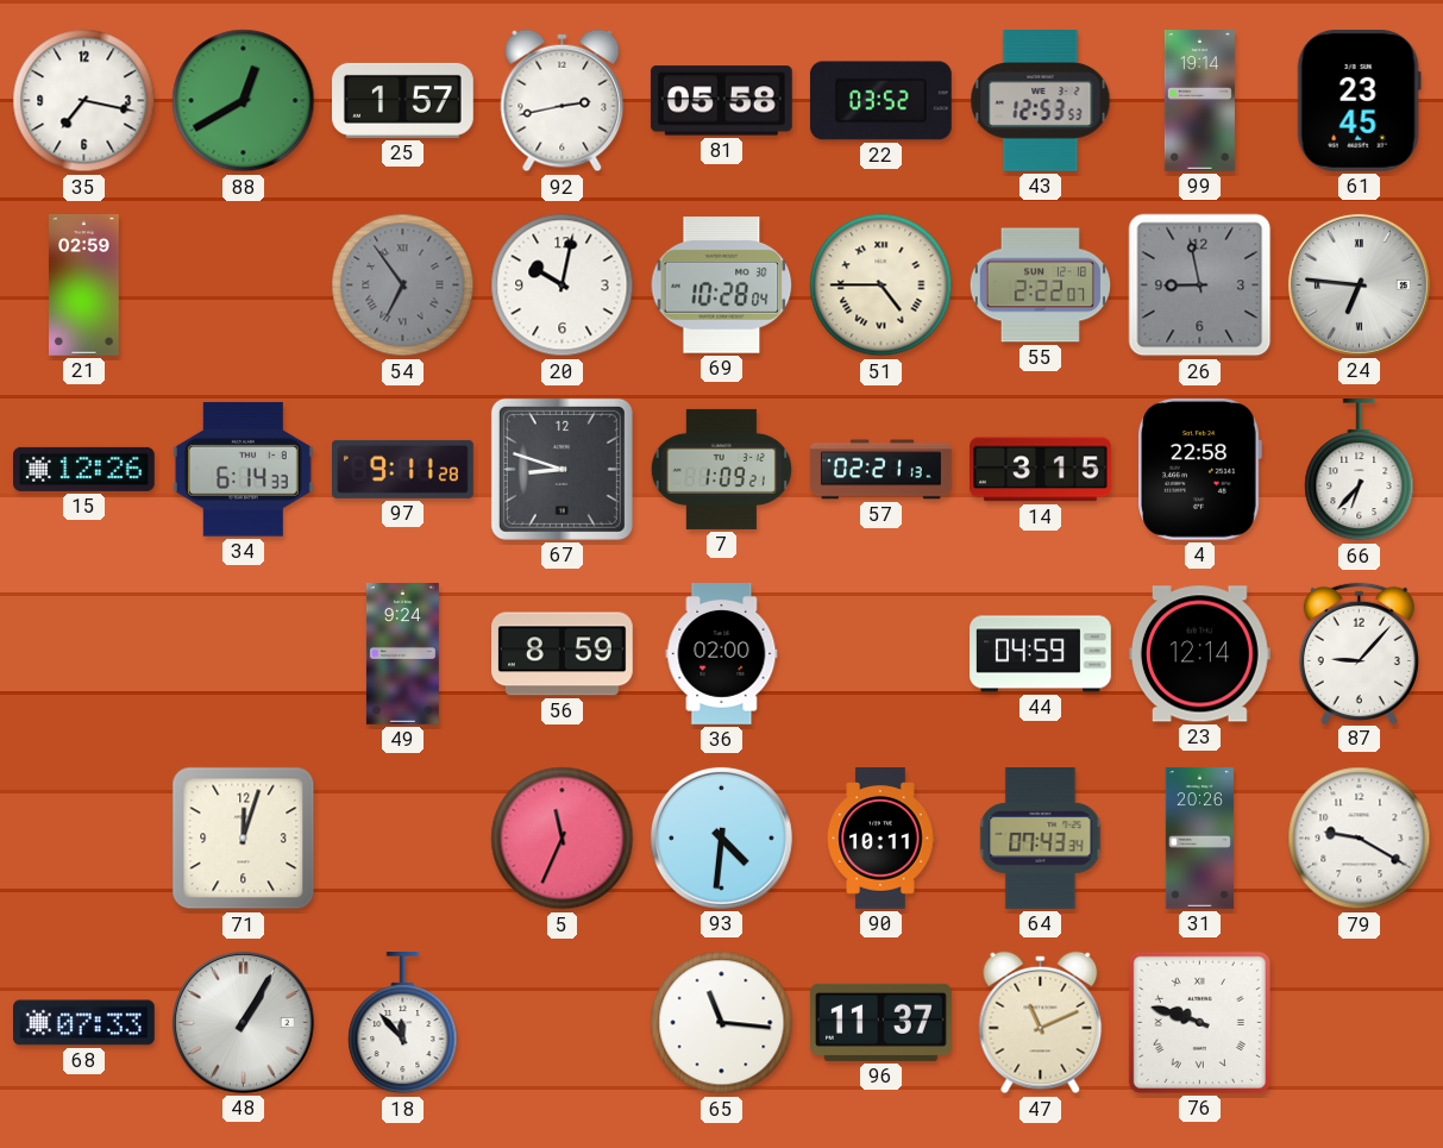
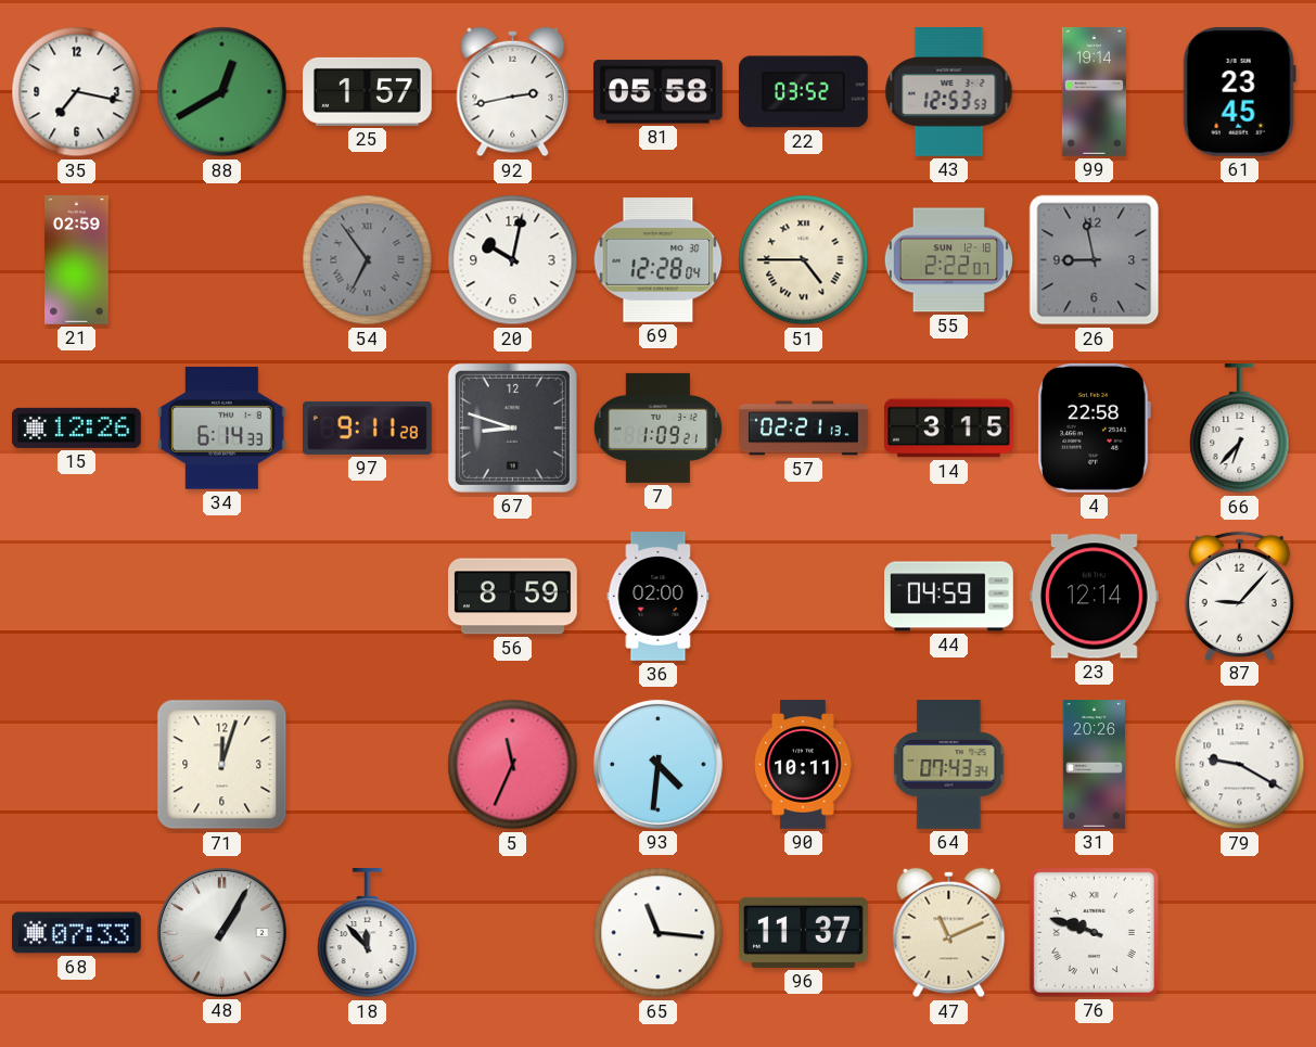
69: 10:28 -> 12:28
24: 6:46 -> none
49: 9:24 -> none
